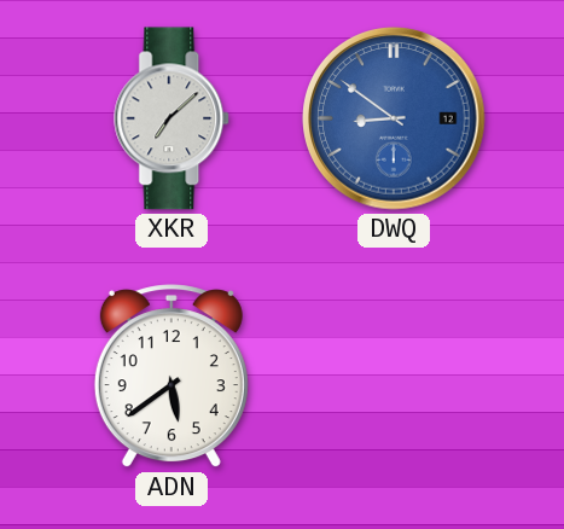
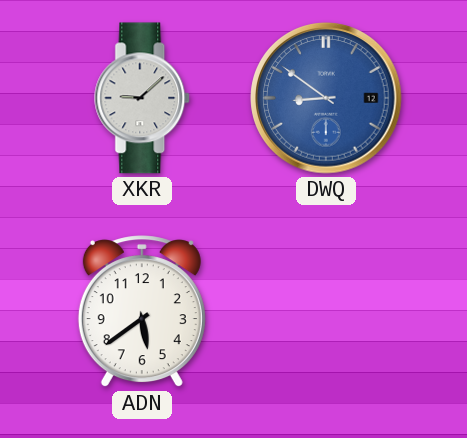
XKR: 7:08 -> 9:08
